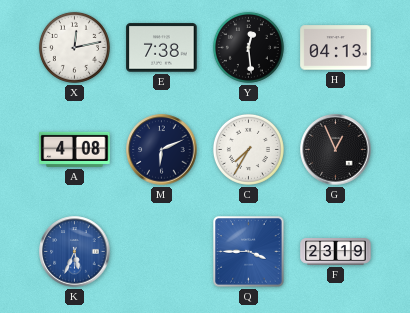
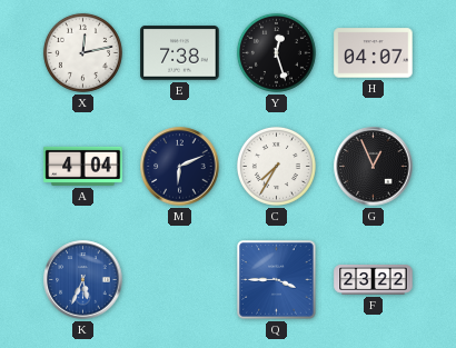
Y: 12:29 -> 12:27
H: 04:13 -> 04:07
A: 4:08 -> 4:04
F: 23:19 -> 23:22
